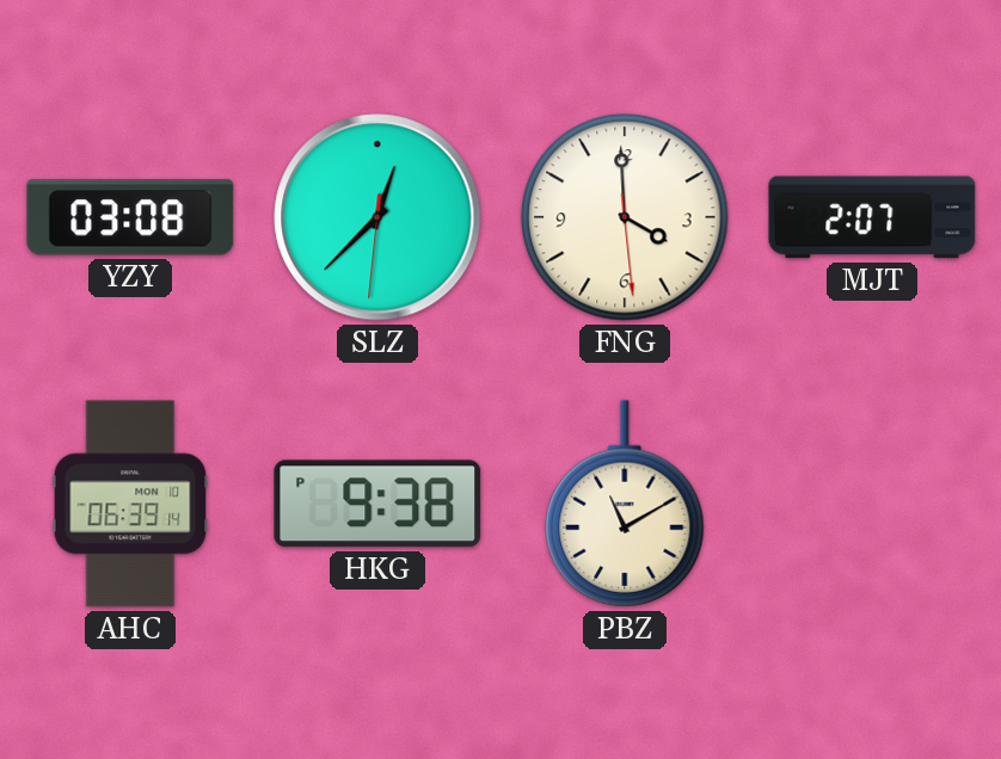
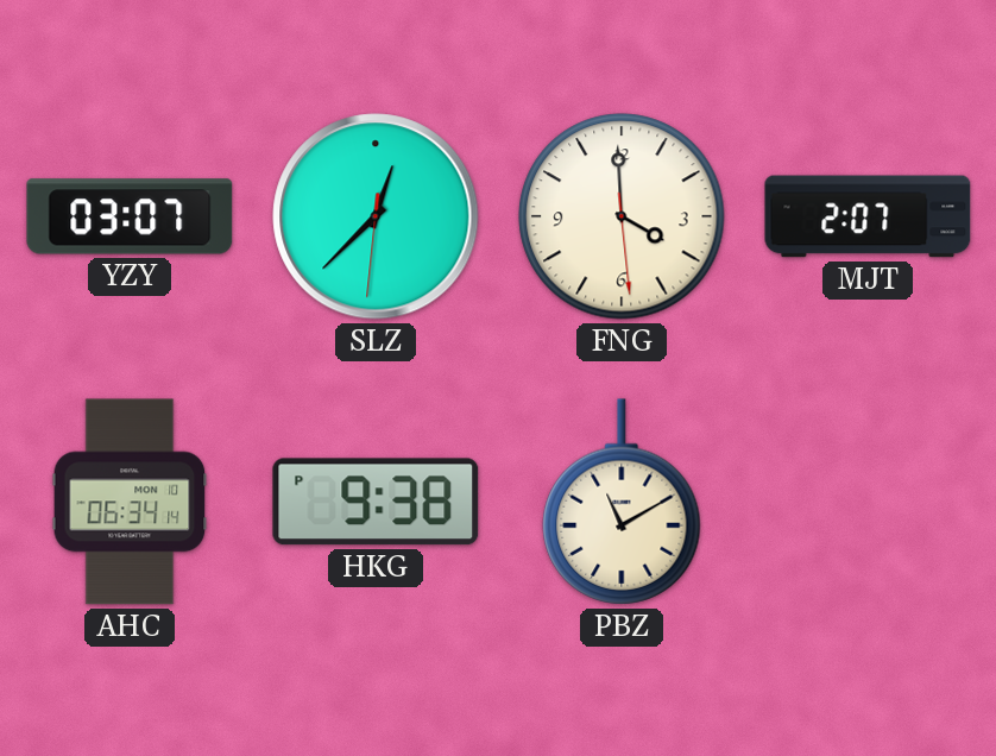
YZY: 03:08 -> 03:07
AHC: 06:39 -> 06:34
